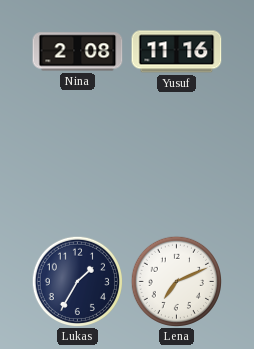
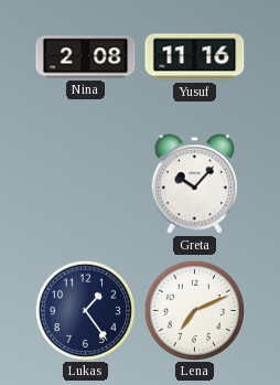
Greta: none -> 10:07
Lukas: 1:35 -> 1:24
